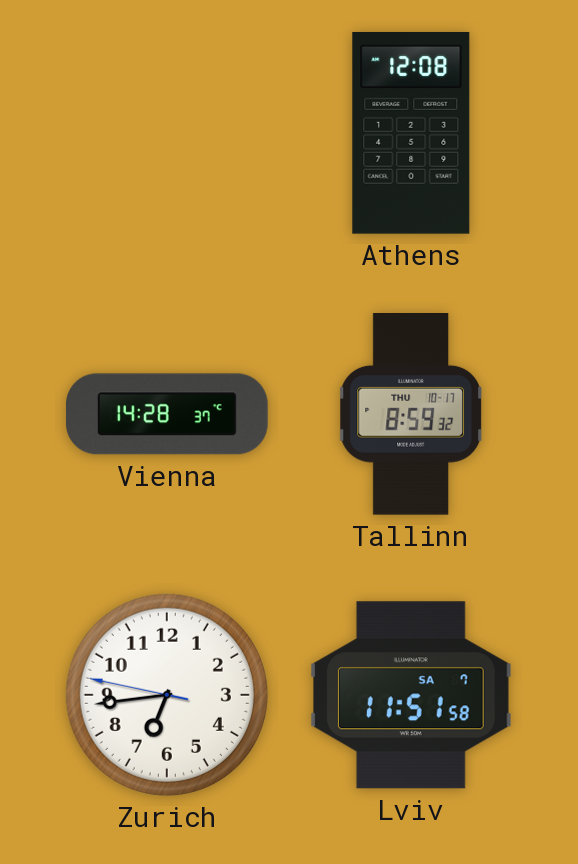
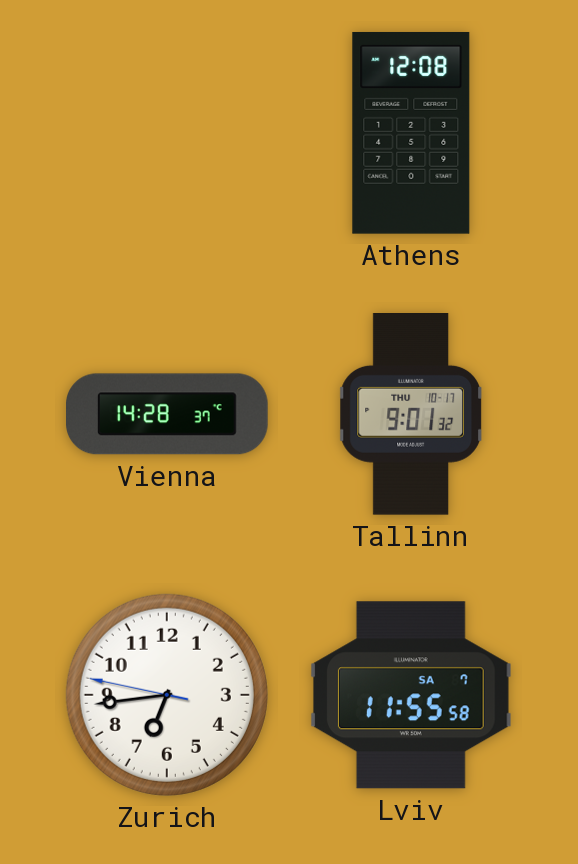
Tallinn: 8:59 -> 9:01
Lviv: 11:51 -> 11:55
